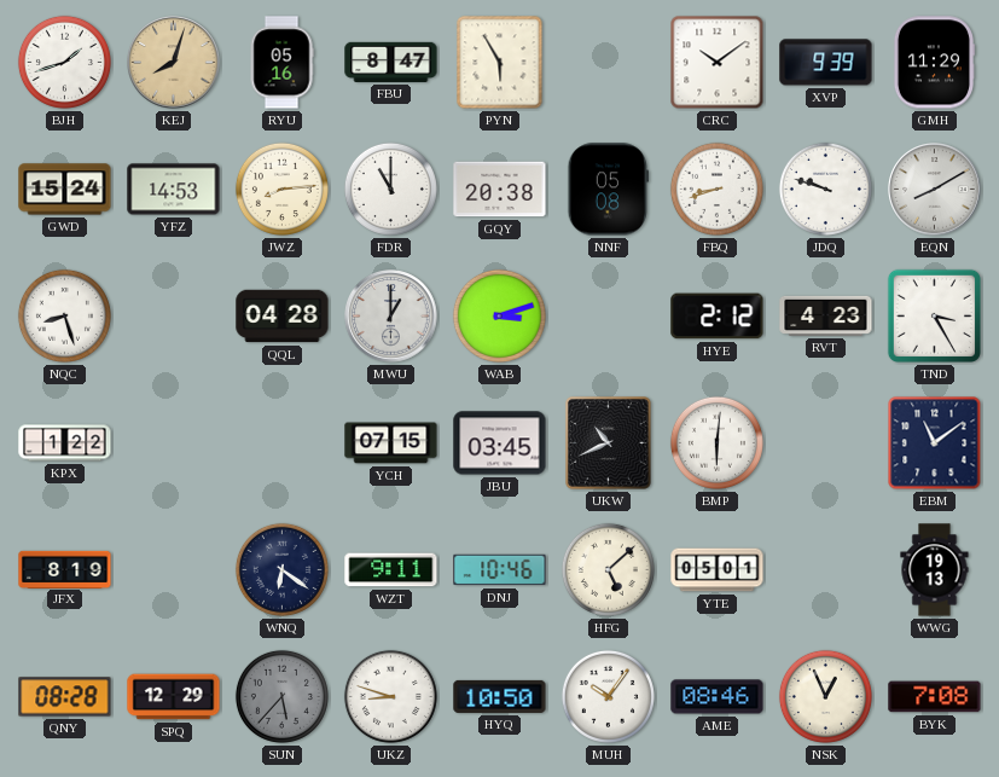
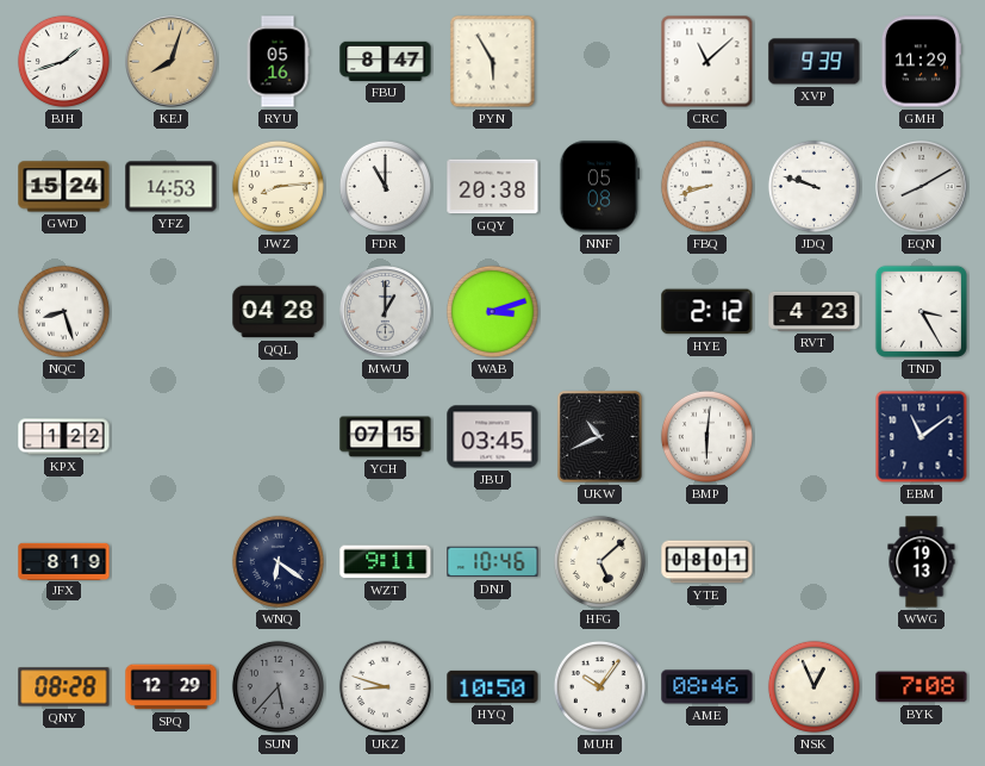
CRC: 10:09 -> 11:08
YTE: 05:01 -> 08:01
